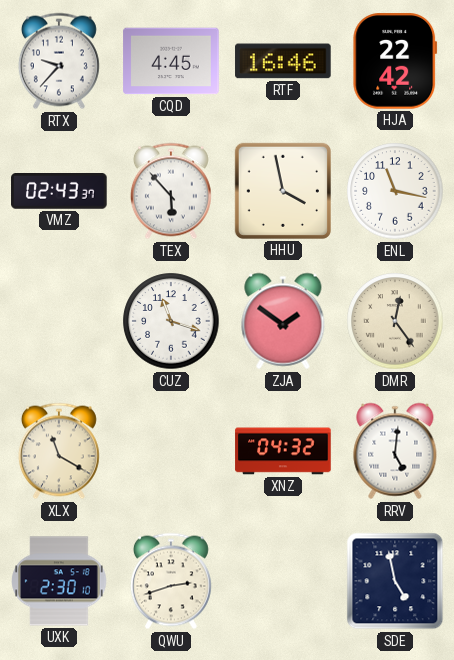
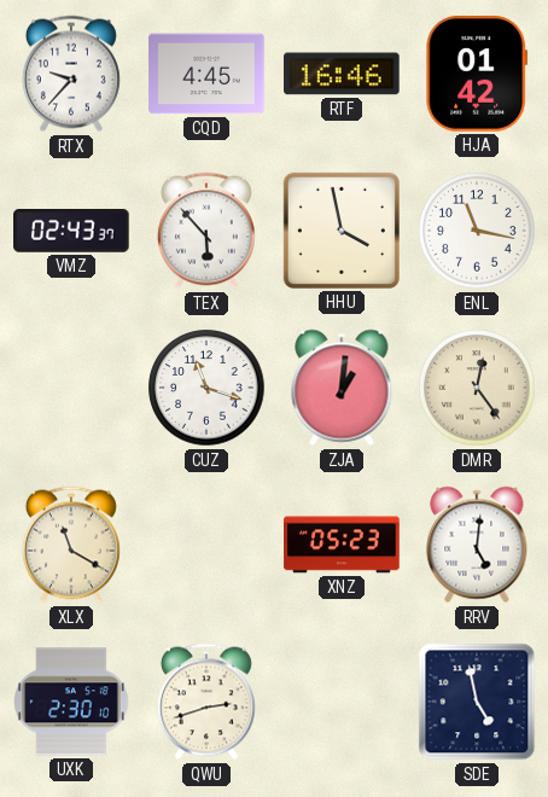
HJA: 22:42 -> 01:42
ZJA: 1:51 -> 1:01
XNZ: 04:32 -> 05:23
